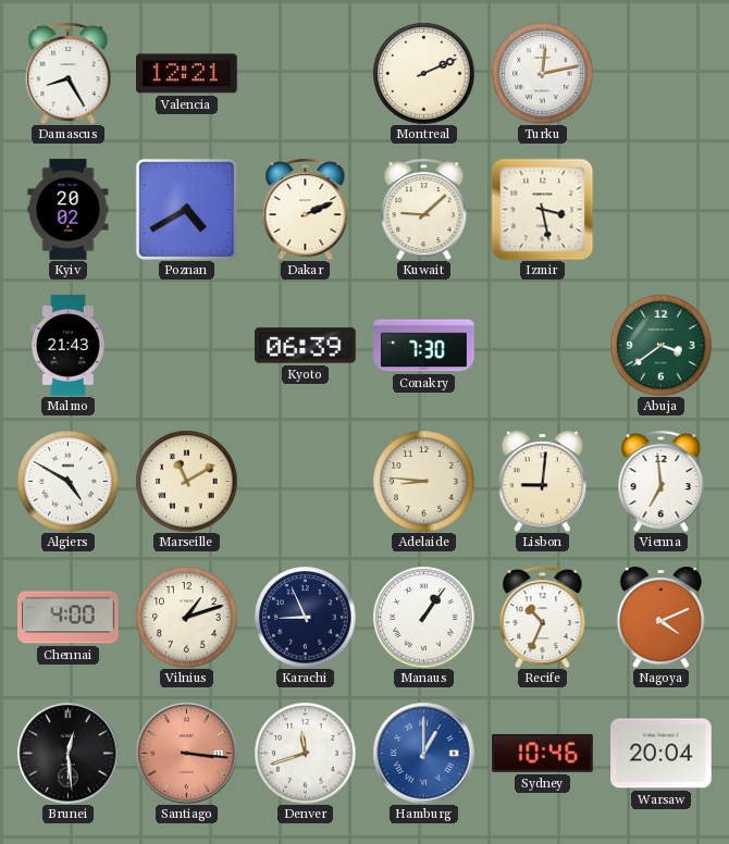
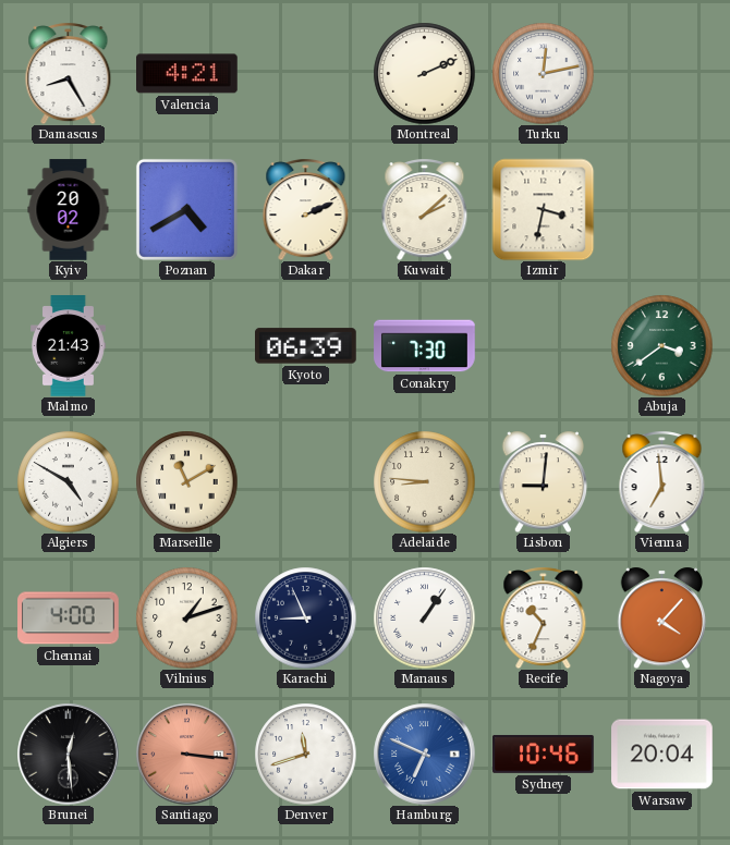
Valencia: 12:21 -> 4:21
Kuwait: 9:08 -> 2:08
Izmir: 3:28 -> 3:32
Nagoya: 4:11 -> 4:07
Hamburg: 1:00 -> 6:49
